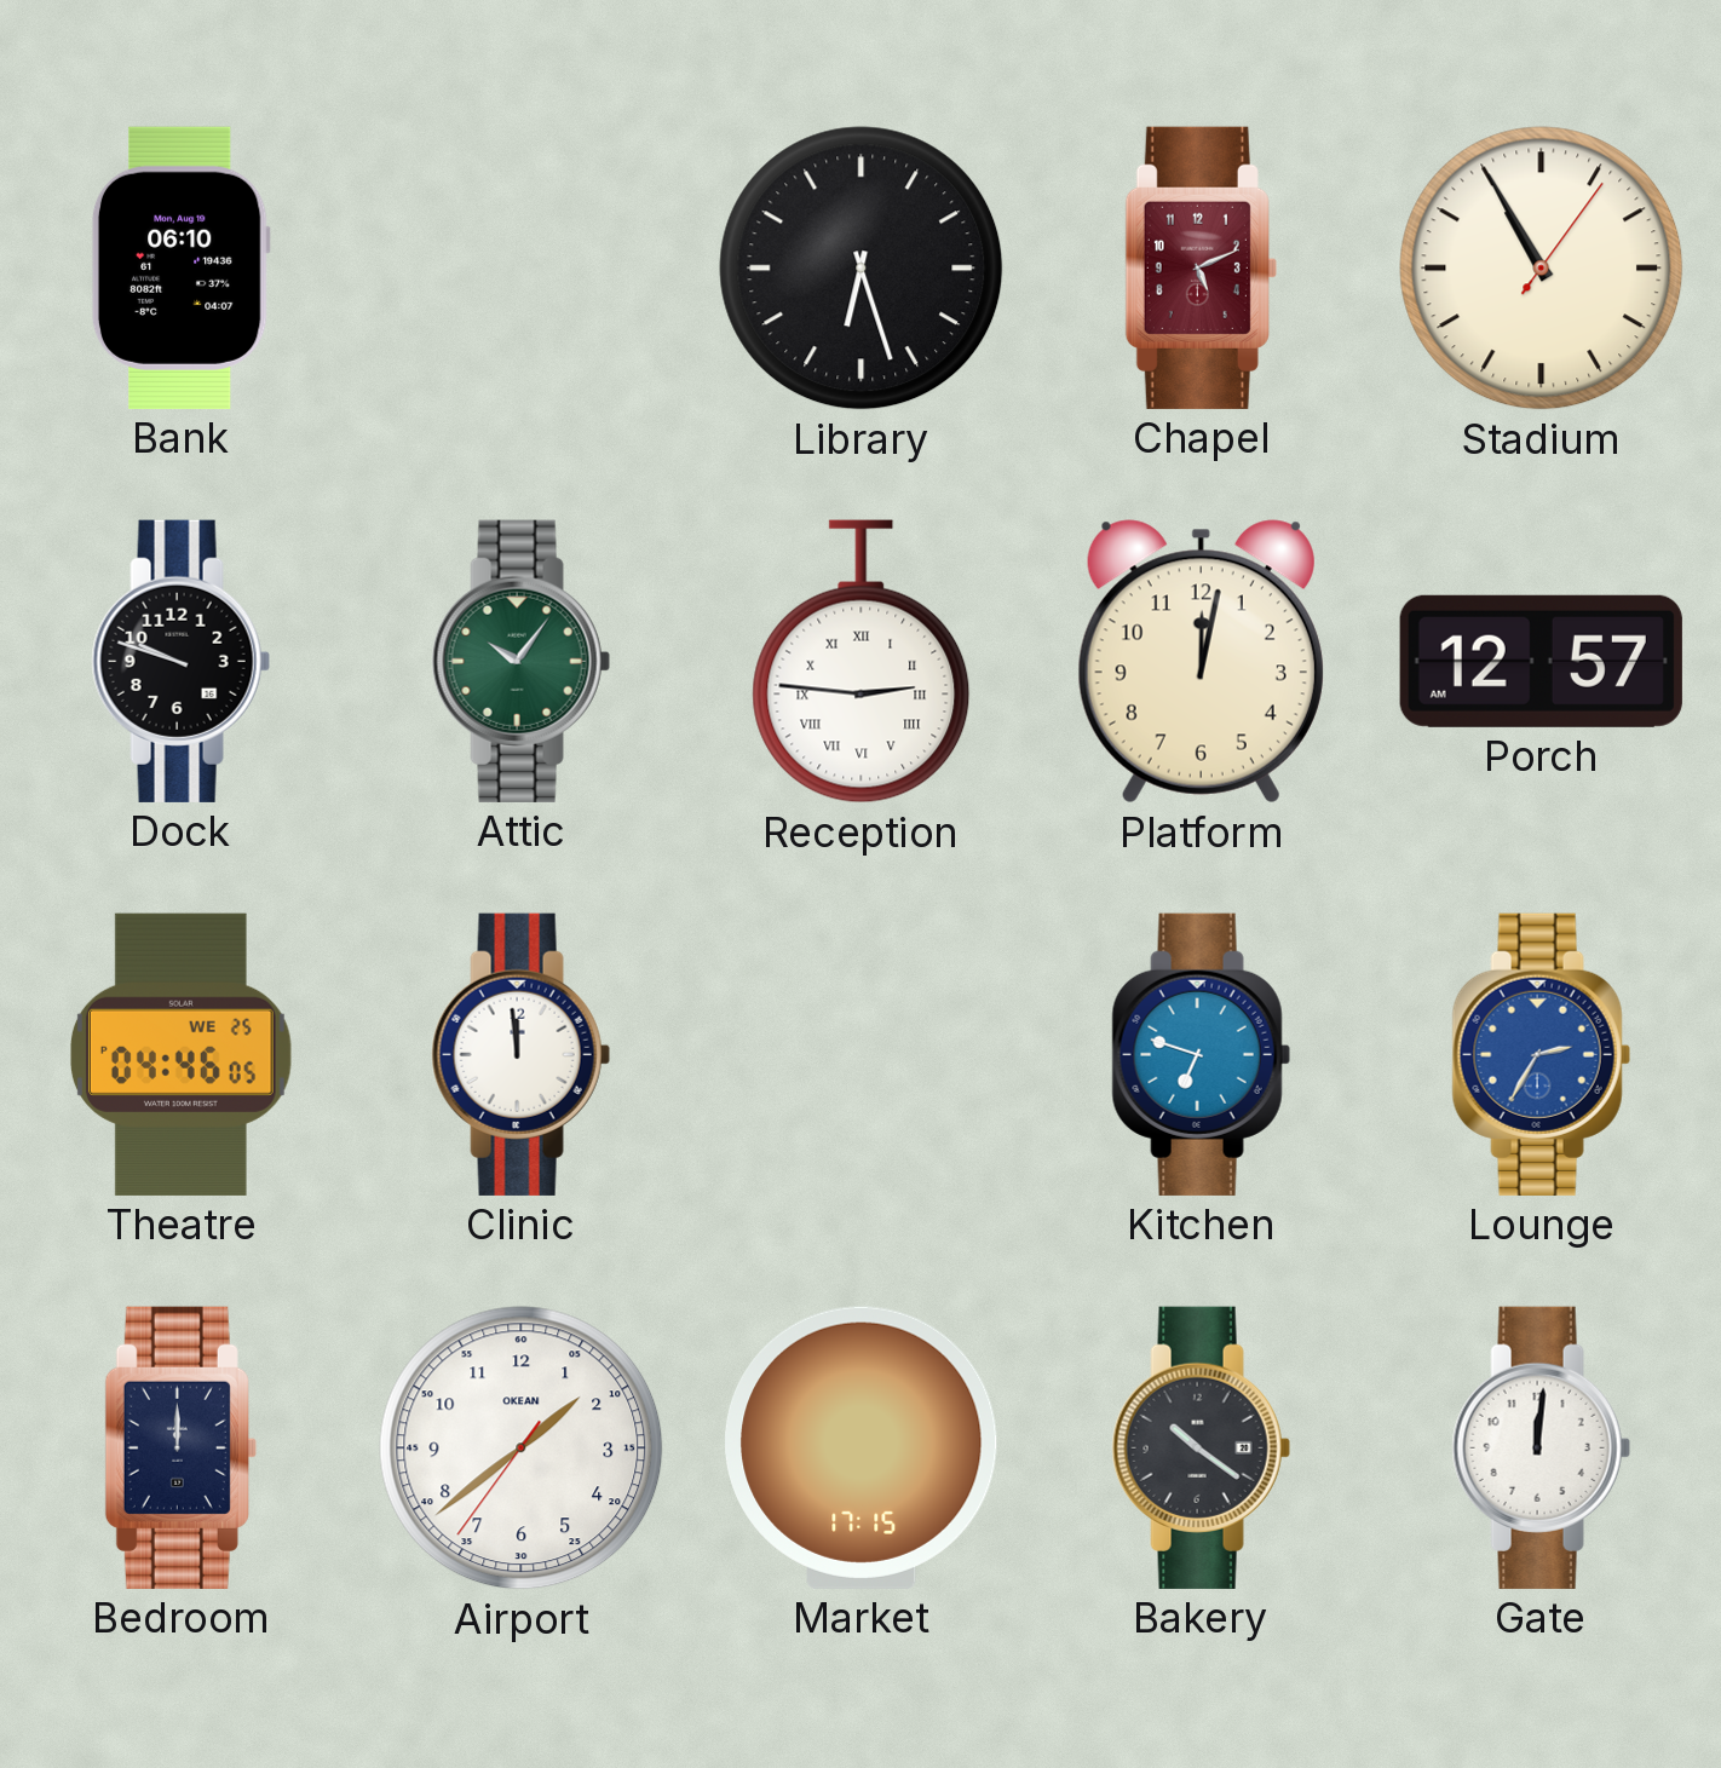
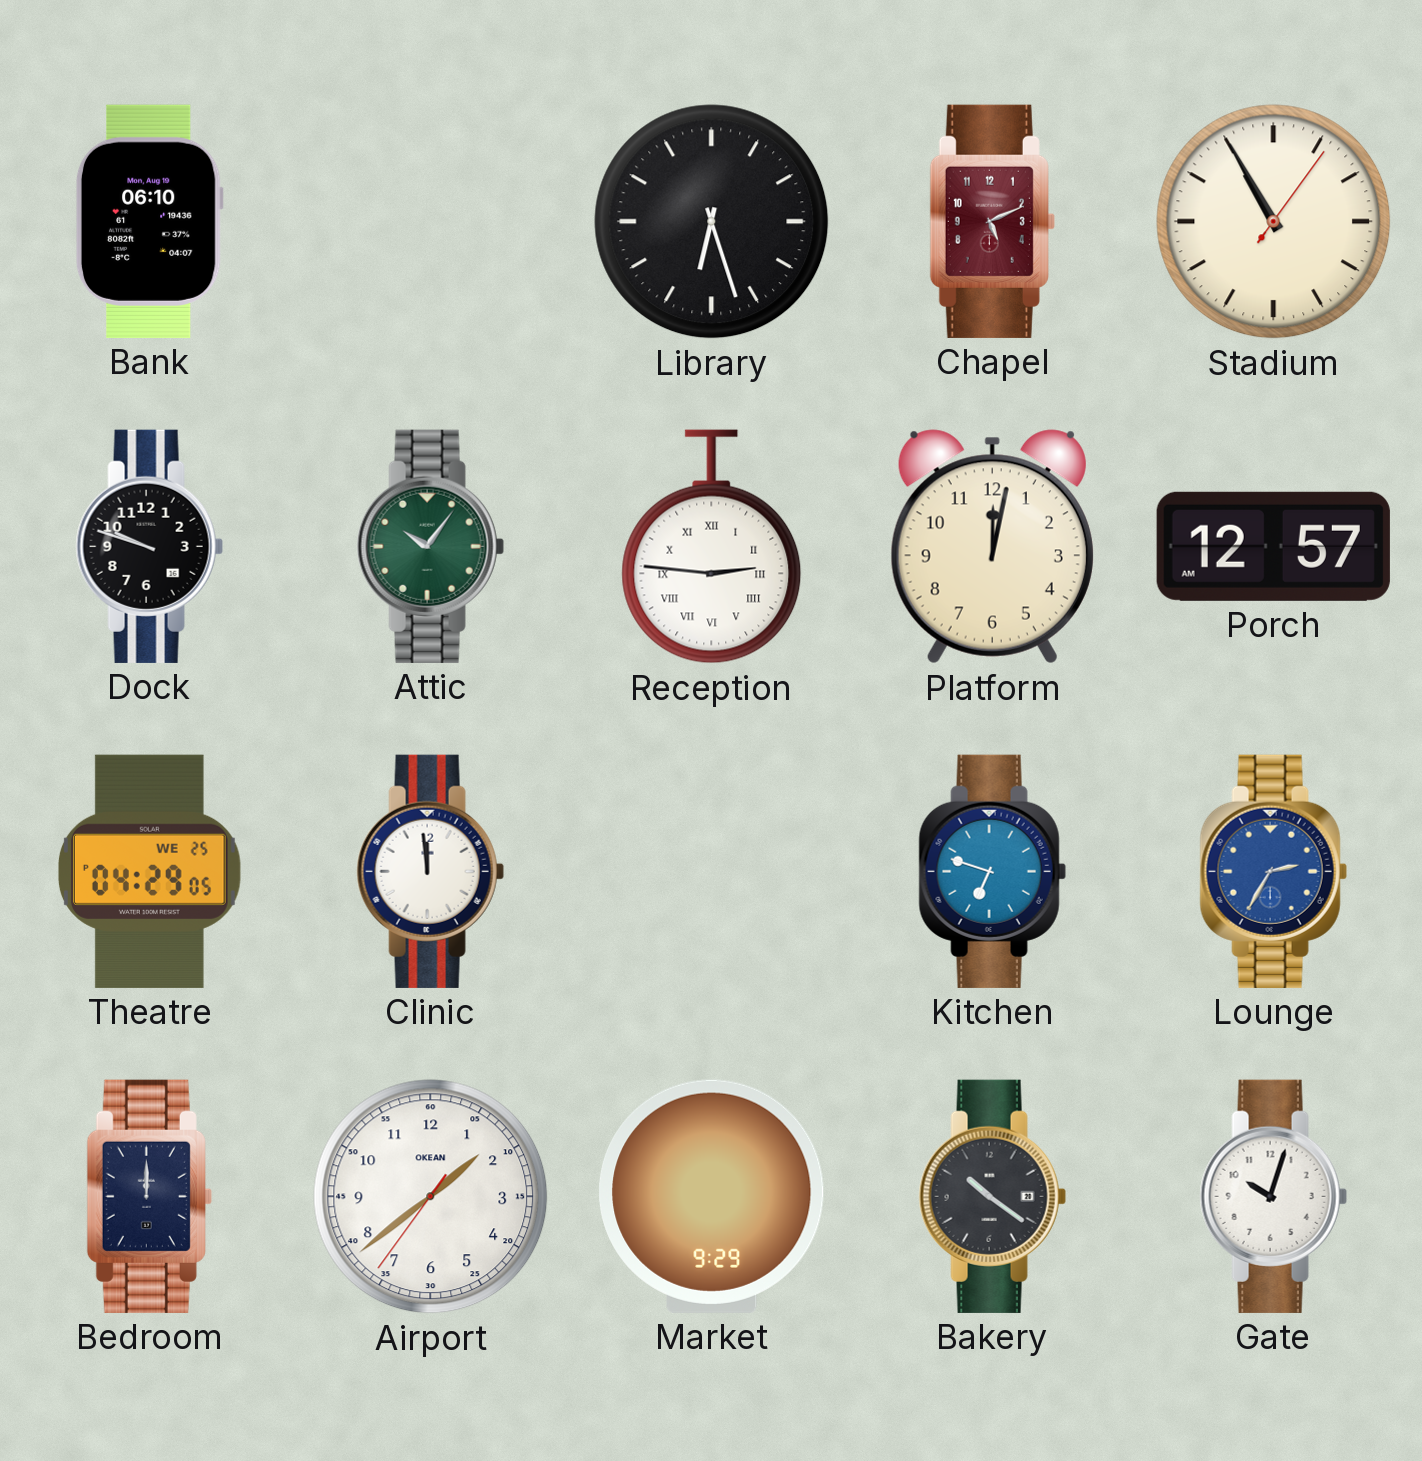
Theatre: 04:46 -> 04:29
Market: 17:15 -> 9:29
Gate: 12:01 -> 10:03
